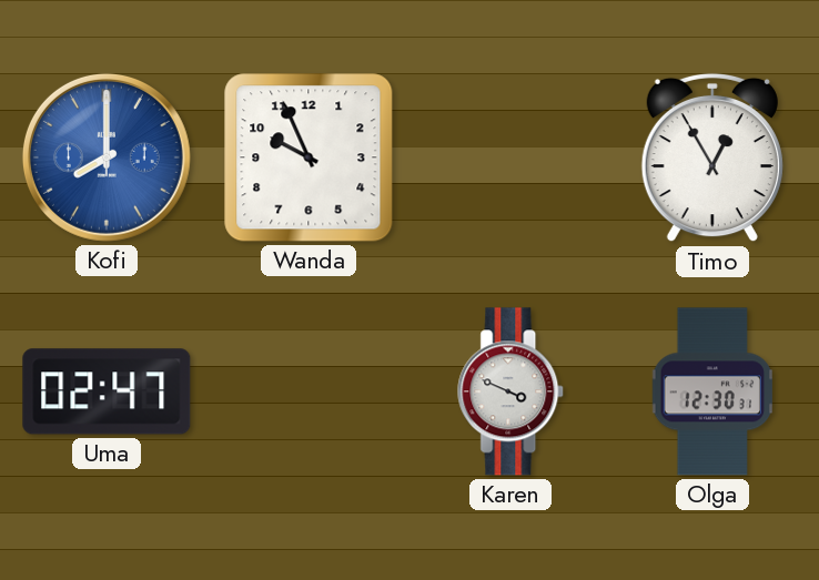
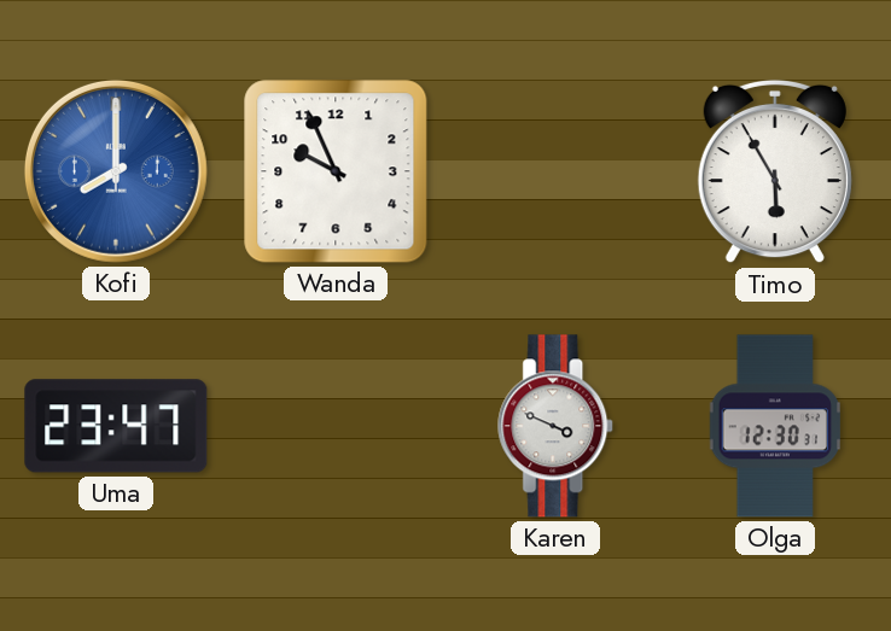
Timo: 12:55 -> 5:55
Uma: 02:47 -> 23:47
